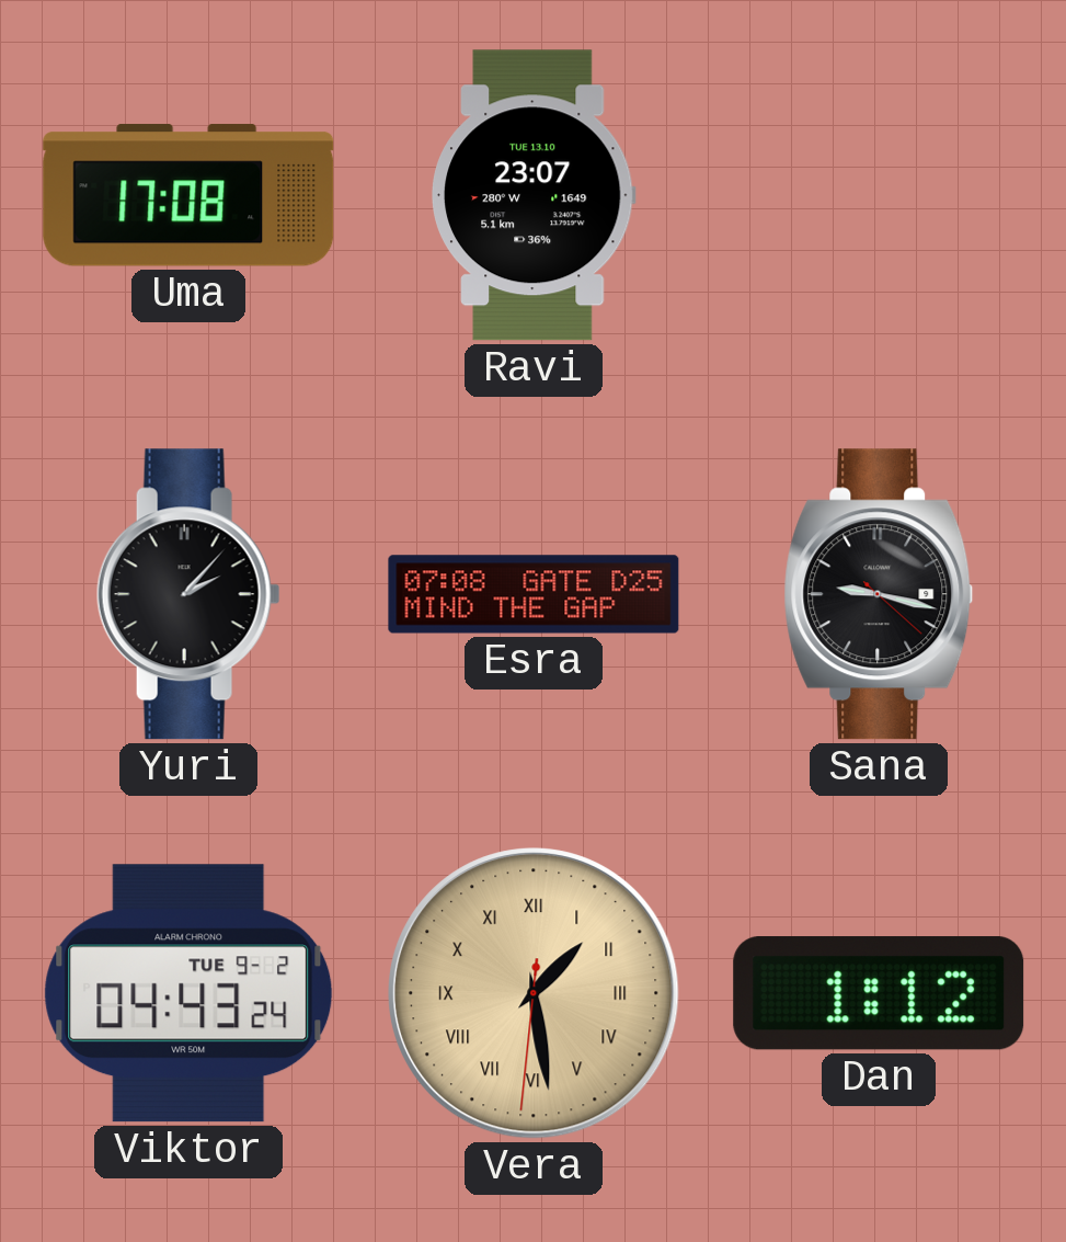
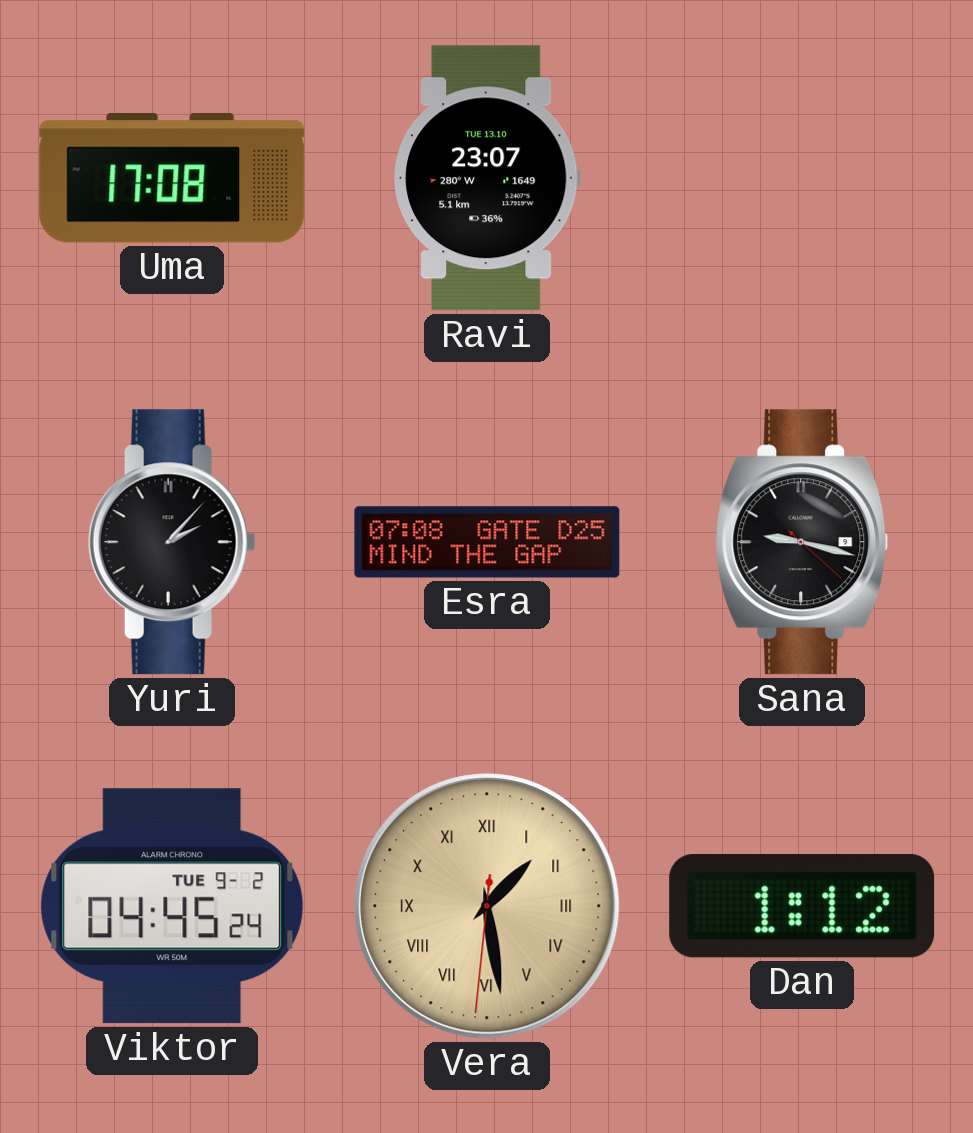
Viktor: 04:43 -> 04:45
